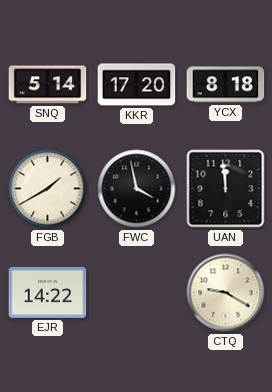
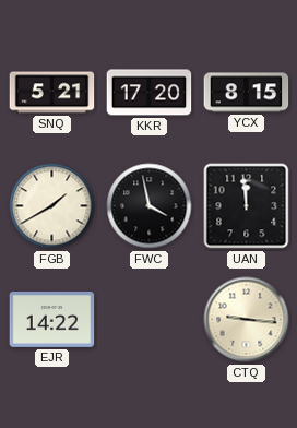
SNQ: 5:14 -> 5:21
YCX: 8:18 -> 8:15
CTQ: 9:20 -> 9:16
